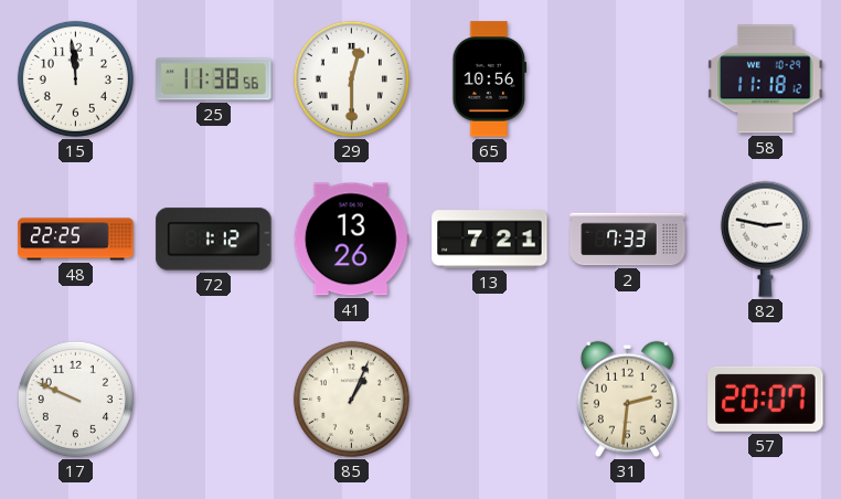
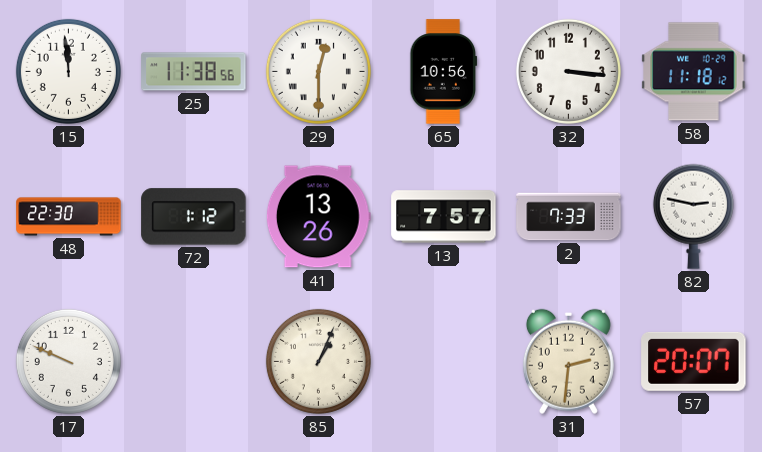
32: none -> 3:16
48: 22:25 -> 22:30
13: 7:21 -> 7:57
